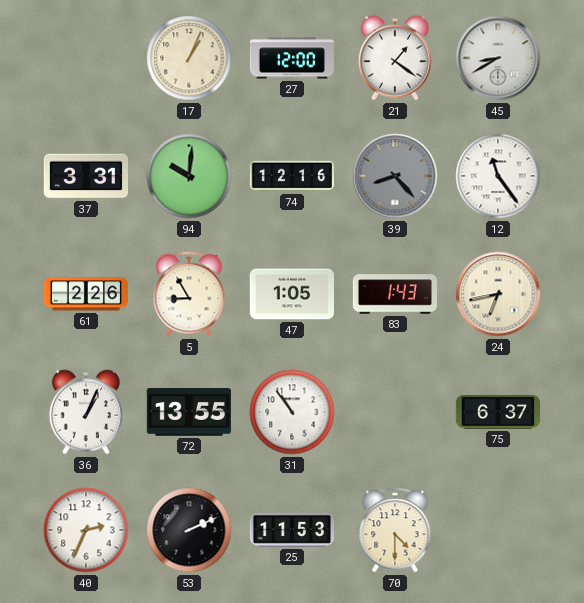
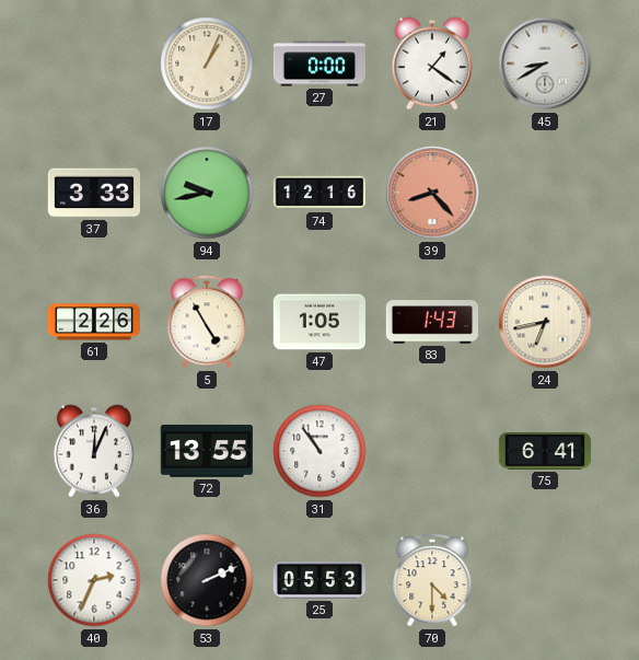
27: 12:00 -> 0:00
37: 3:31 -> 3:33
94: 10:01 -> 9:43
39 dial: grey -> salmon
12: 11:24 -> none
5: 8:55 -> 4:55
36: 1:04 -> 12:04
75: 6:37 -> 6:41
25: 11:53 -> 05:53
